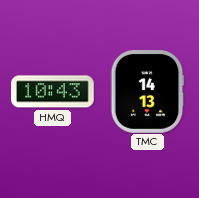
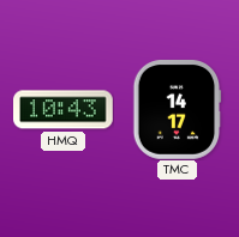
TMC: 14:13 -> 14:17
